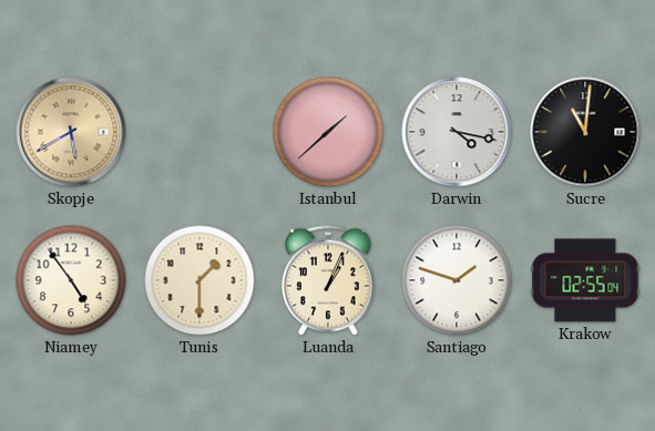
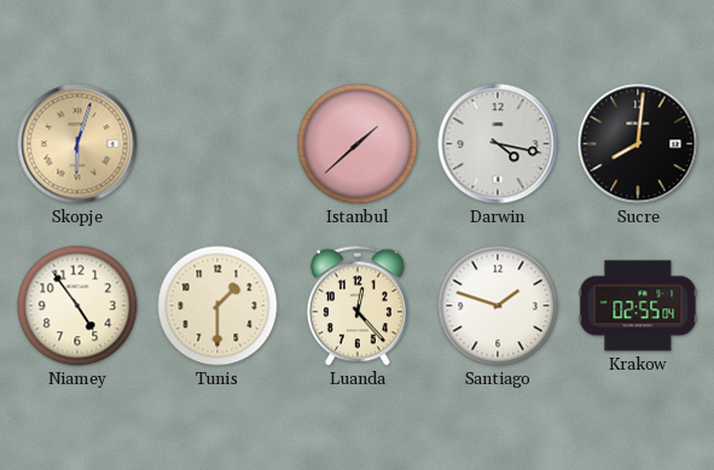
Skopje: 5:40 -> 6:03
Sucre: 11:01 -> 8:01
Luanda: 1:04 -> 12:23
